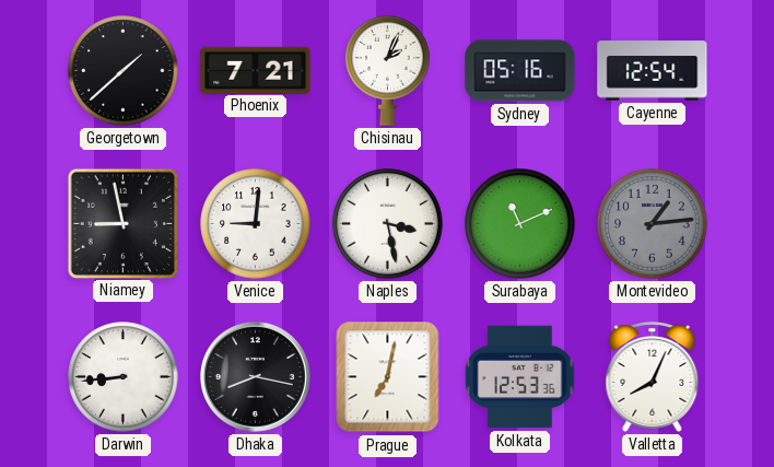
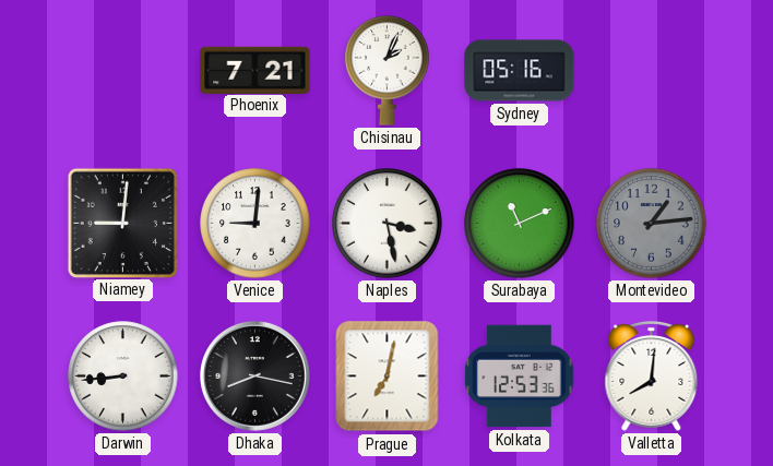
Georgetown: 1:38 -> none
Cayenne: 12:54 -> none
Niamey: 8:58 -> 9:01
Valletta: 8:04 -> 8:01
